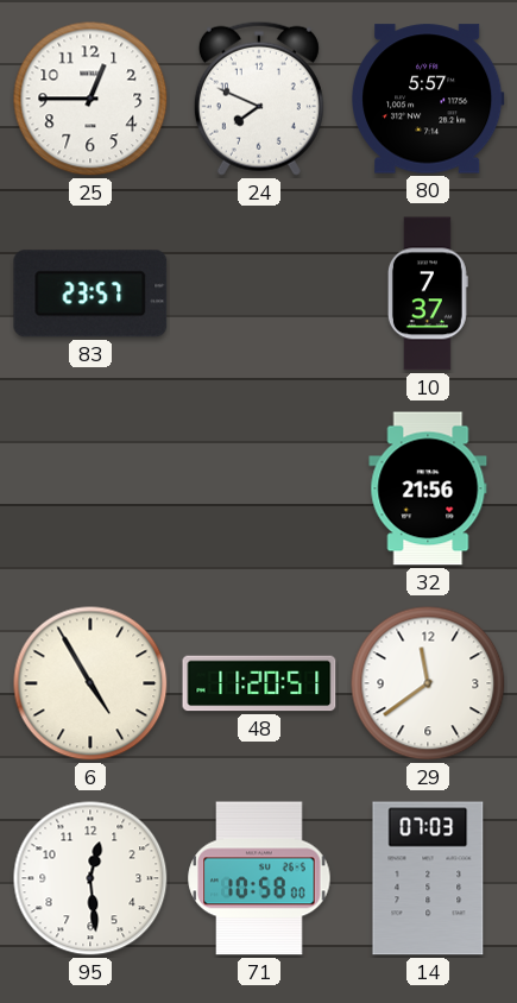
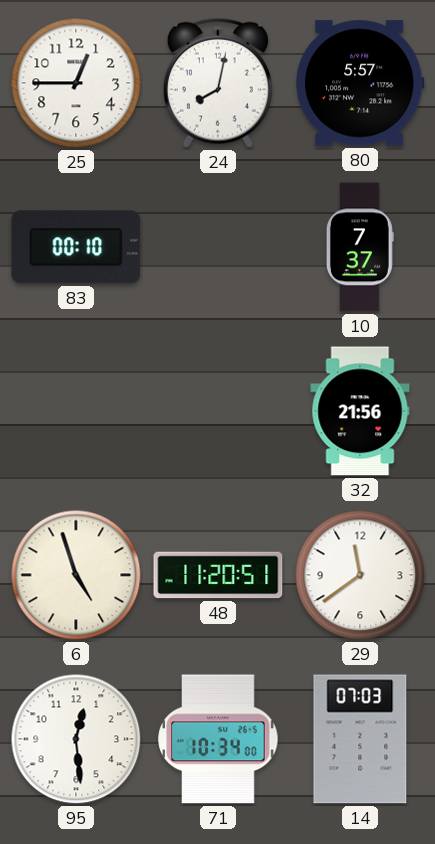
24: 7:49 -> 8:02
83: 23:57 -> 00:10
6: 4:55 -> 4:57
71: 10:58 -> 10:34
